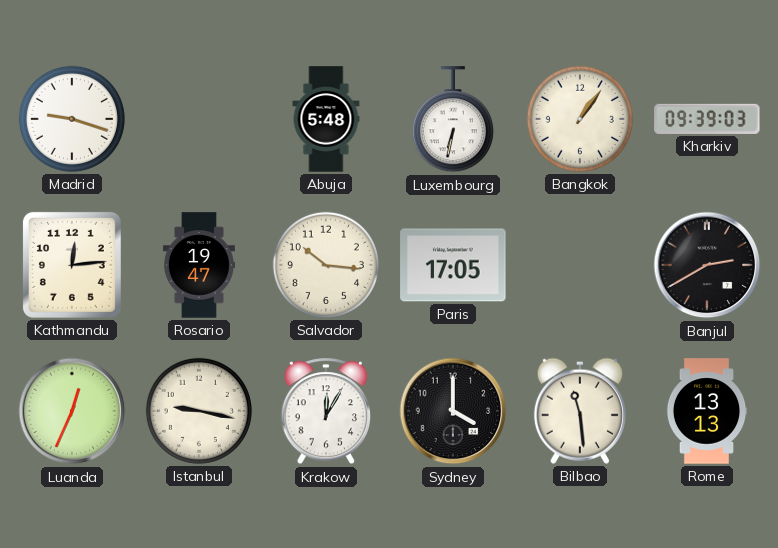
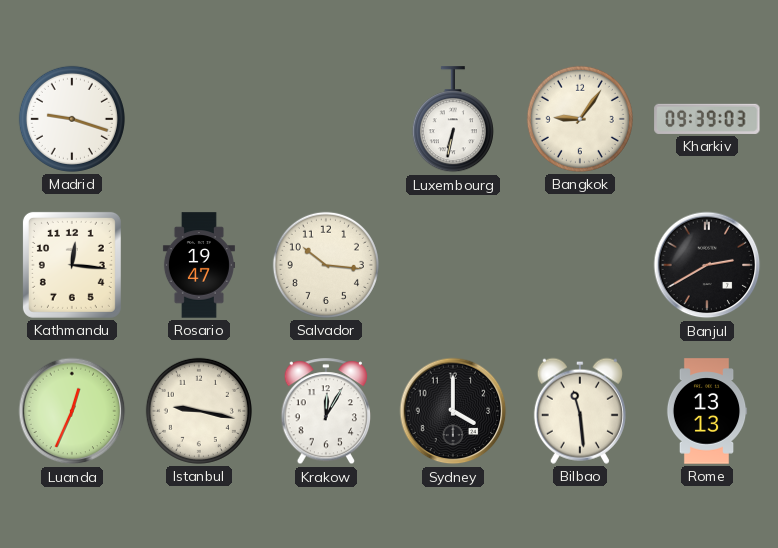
Abuja: 5:48 -> none
Bangkok: 1:06 -> 9:06
Kathmandu: 12:14 -> 12:16
Paris: 17:05 -> none
